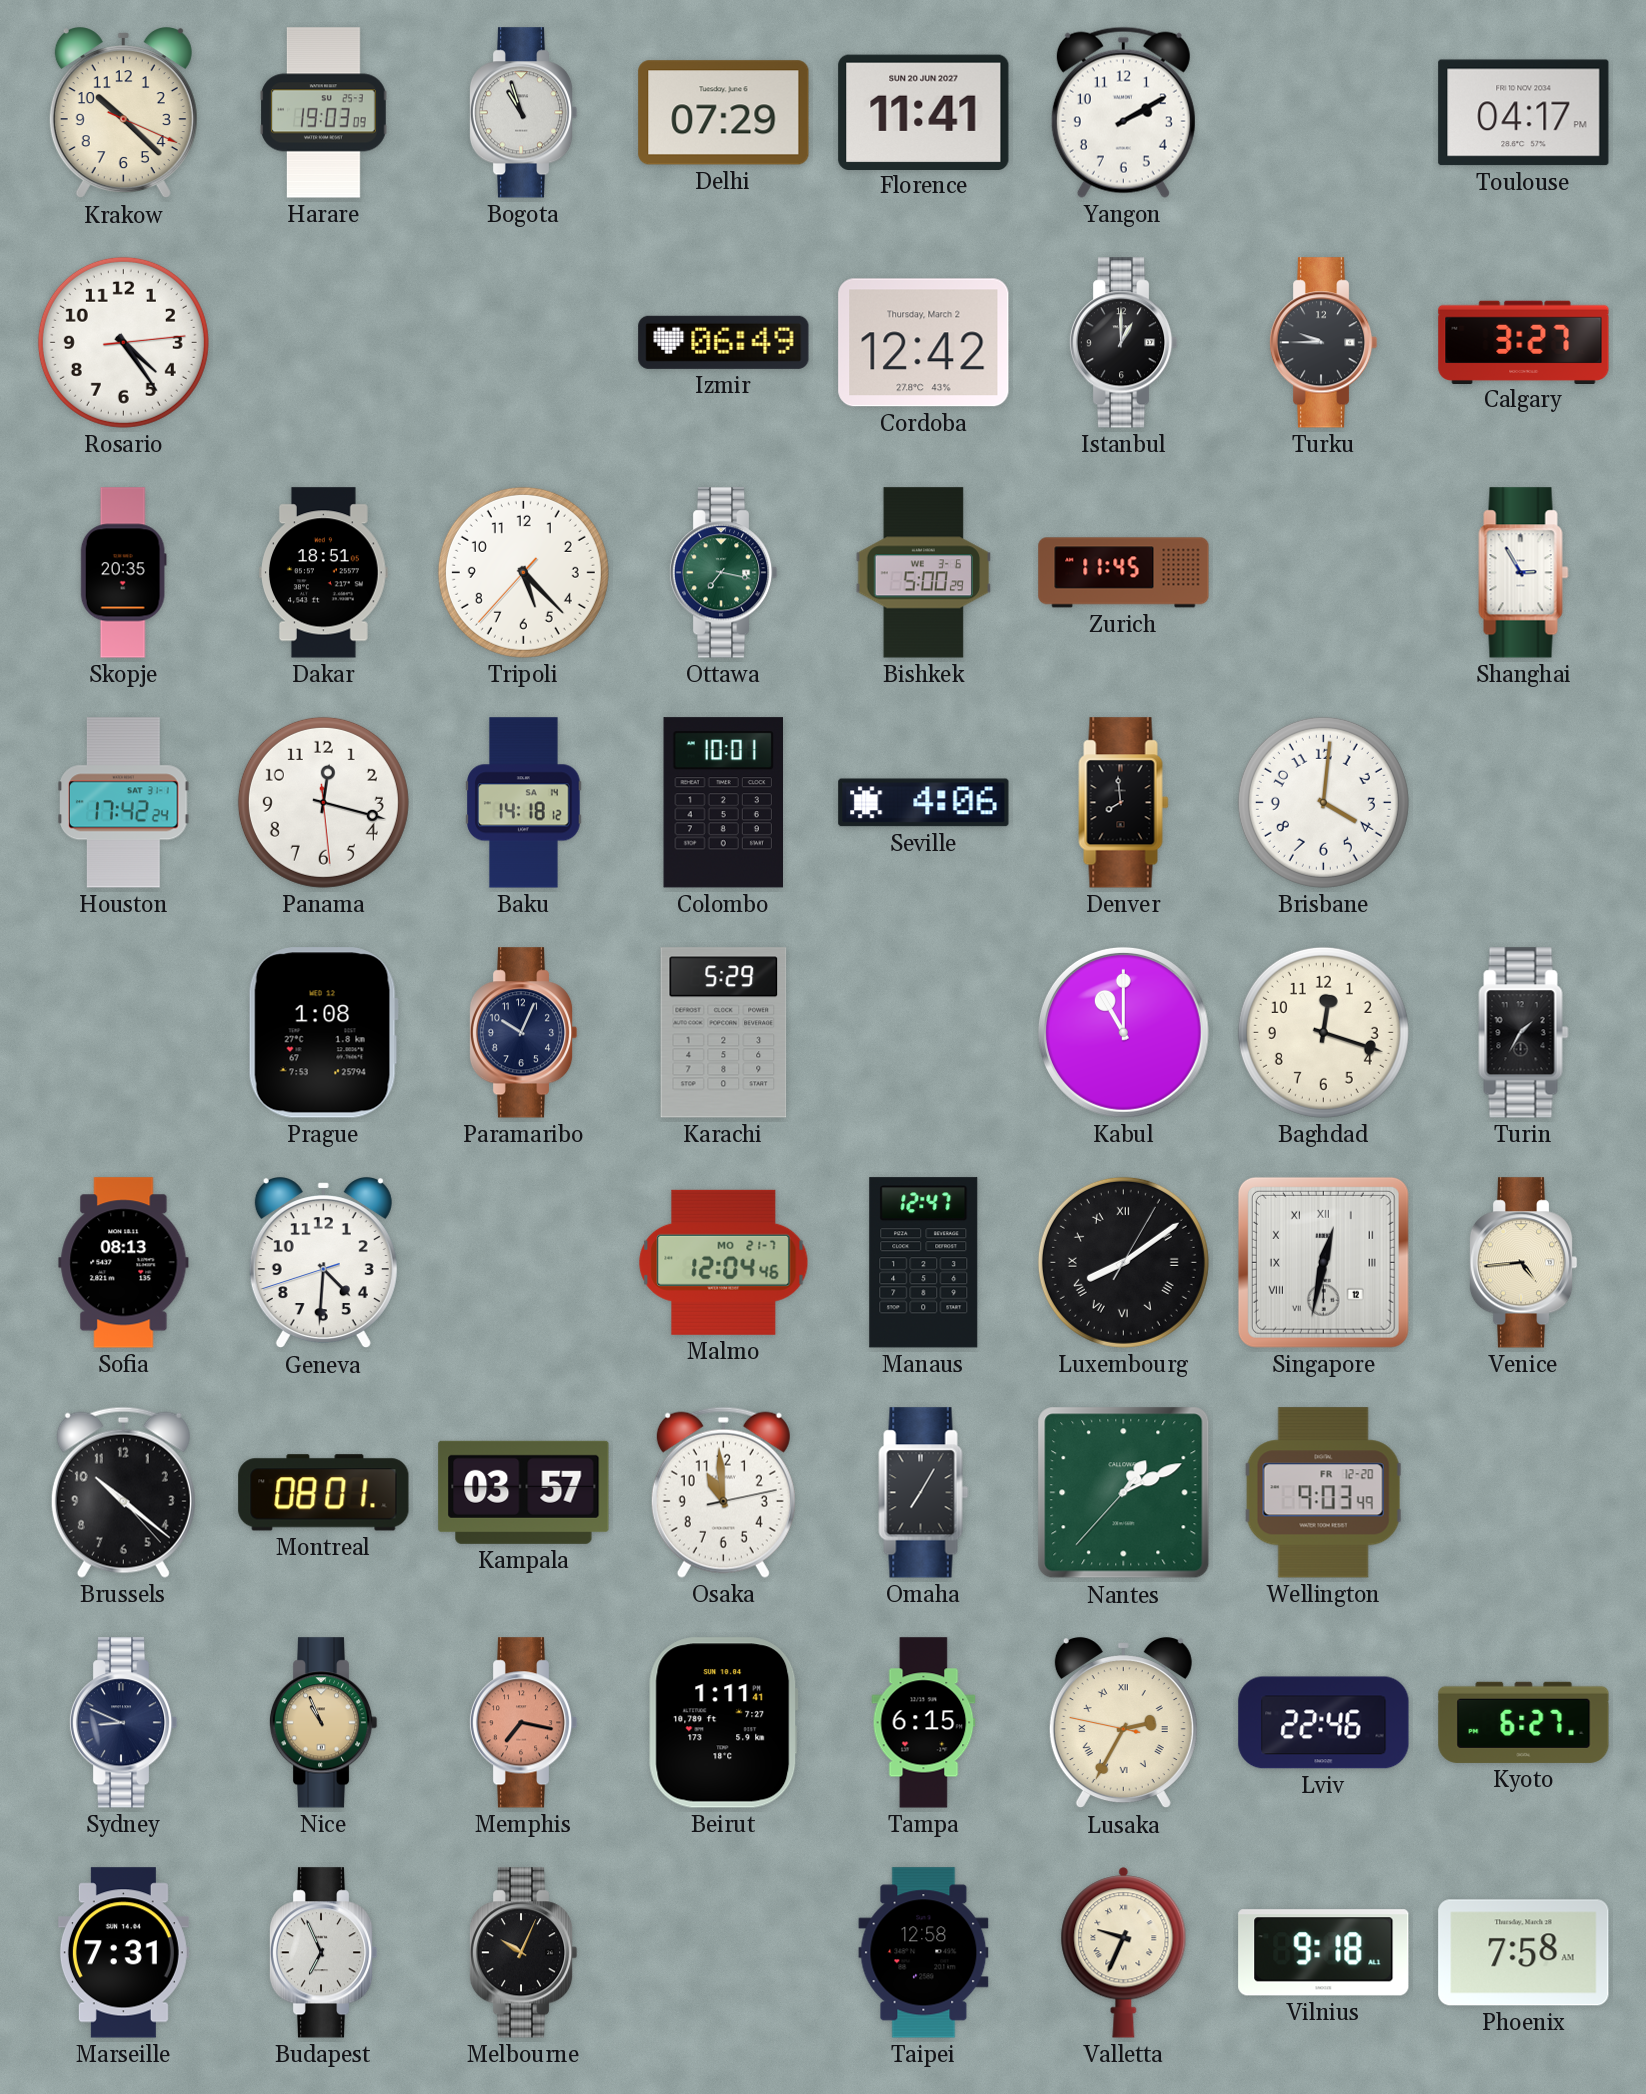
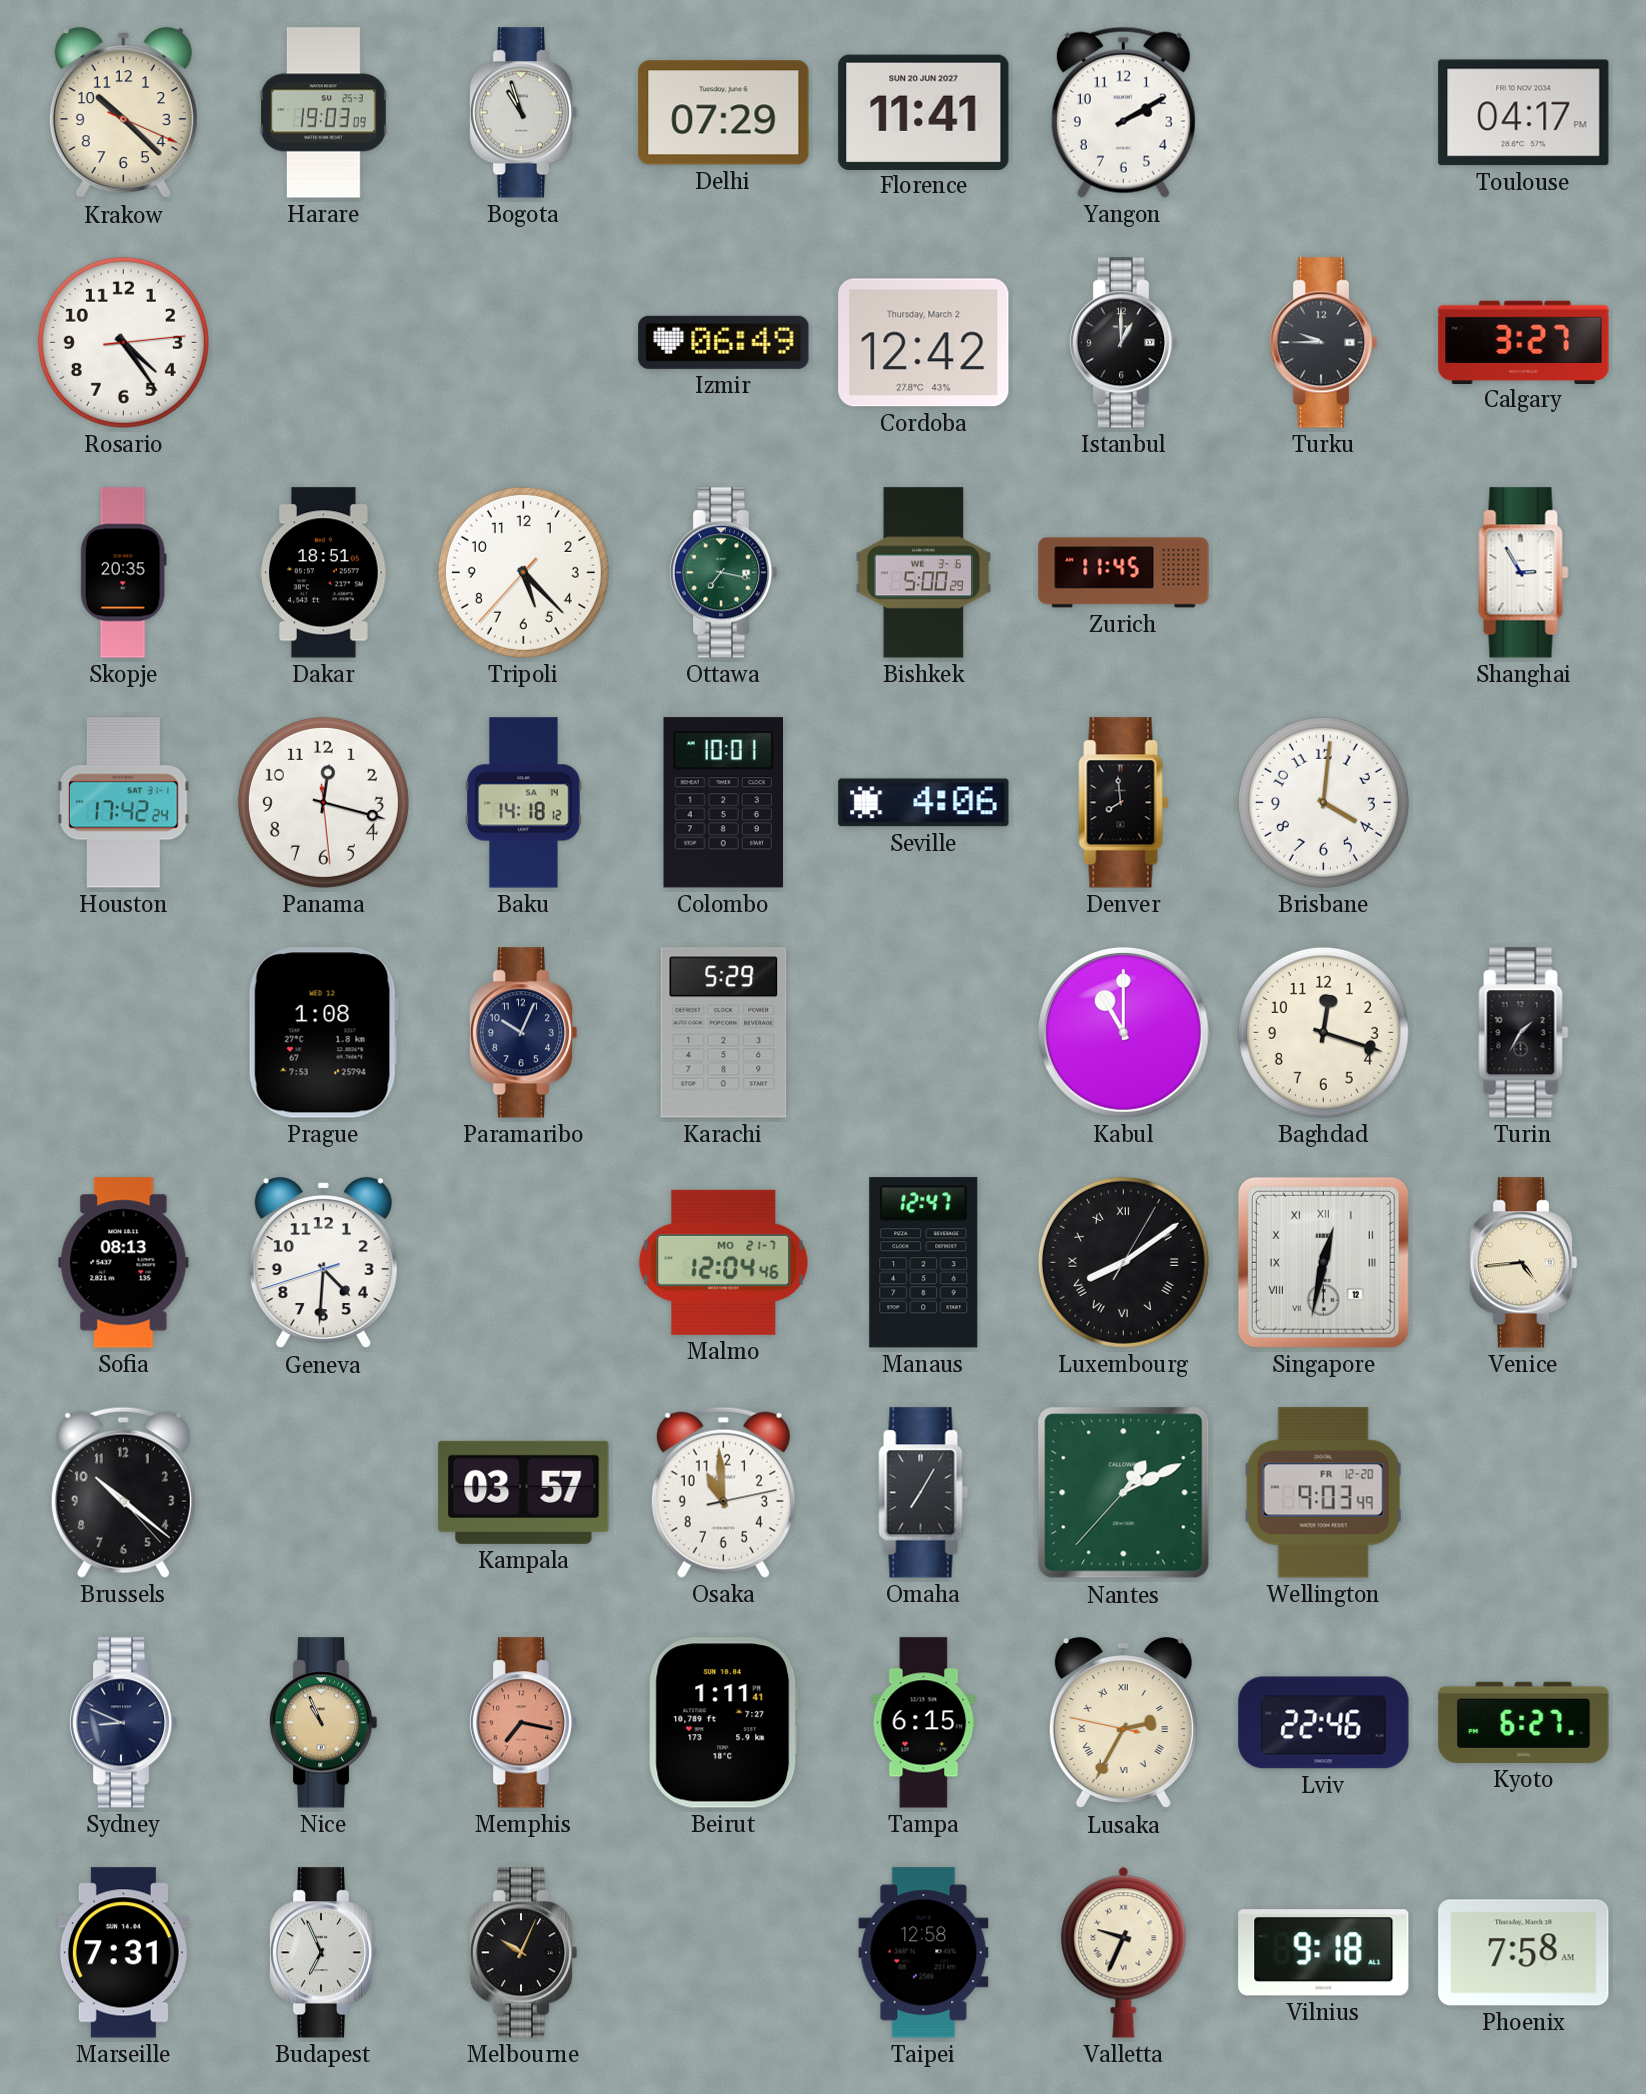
Montreal: 08:01 -> none
